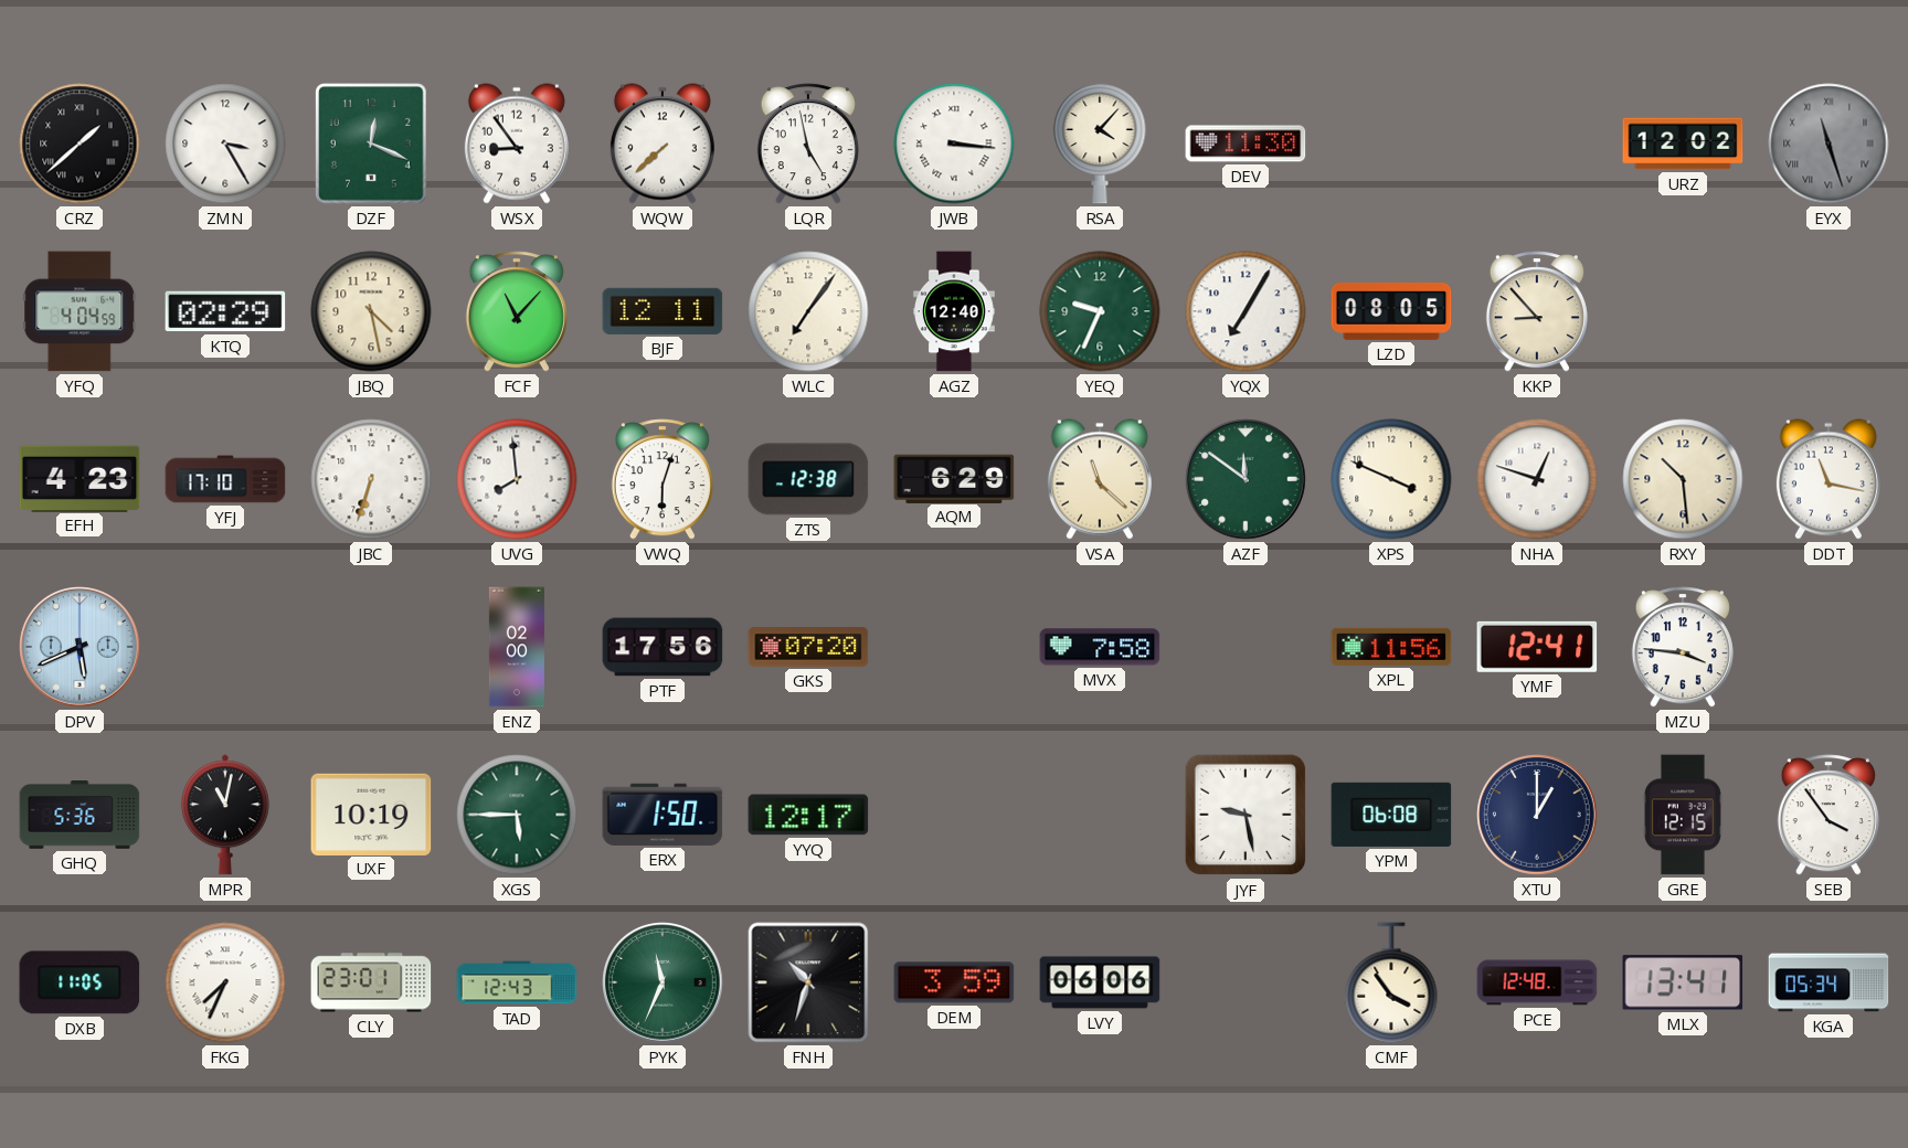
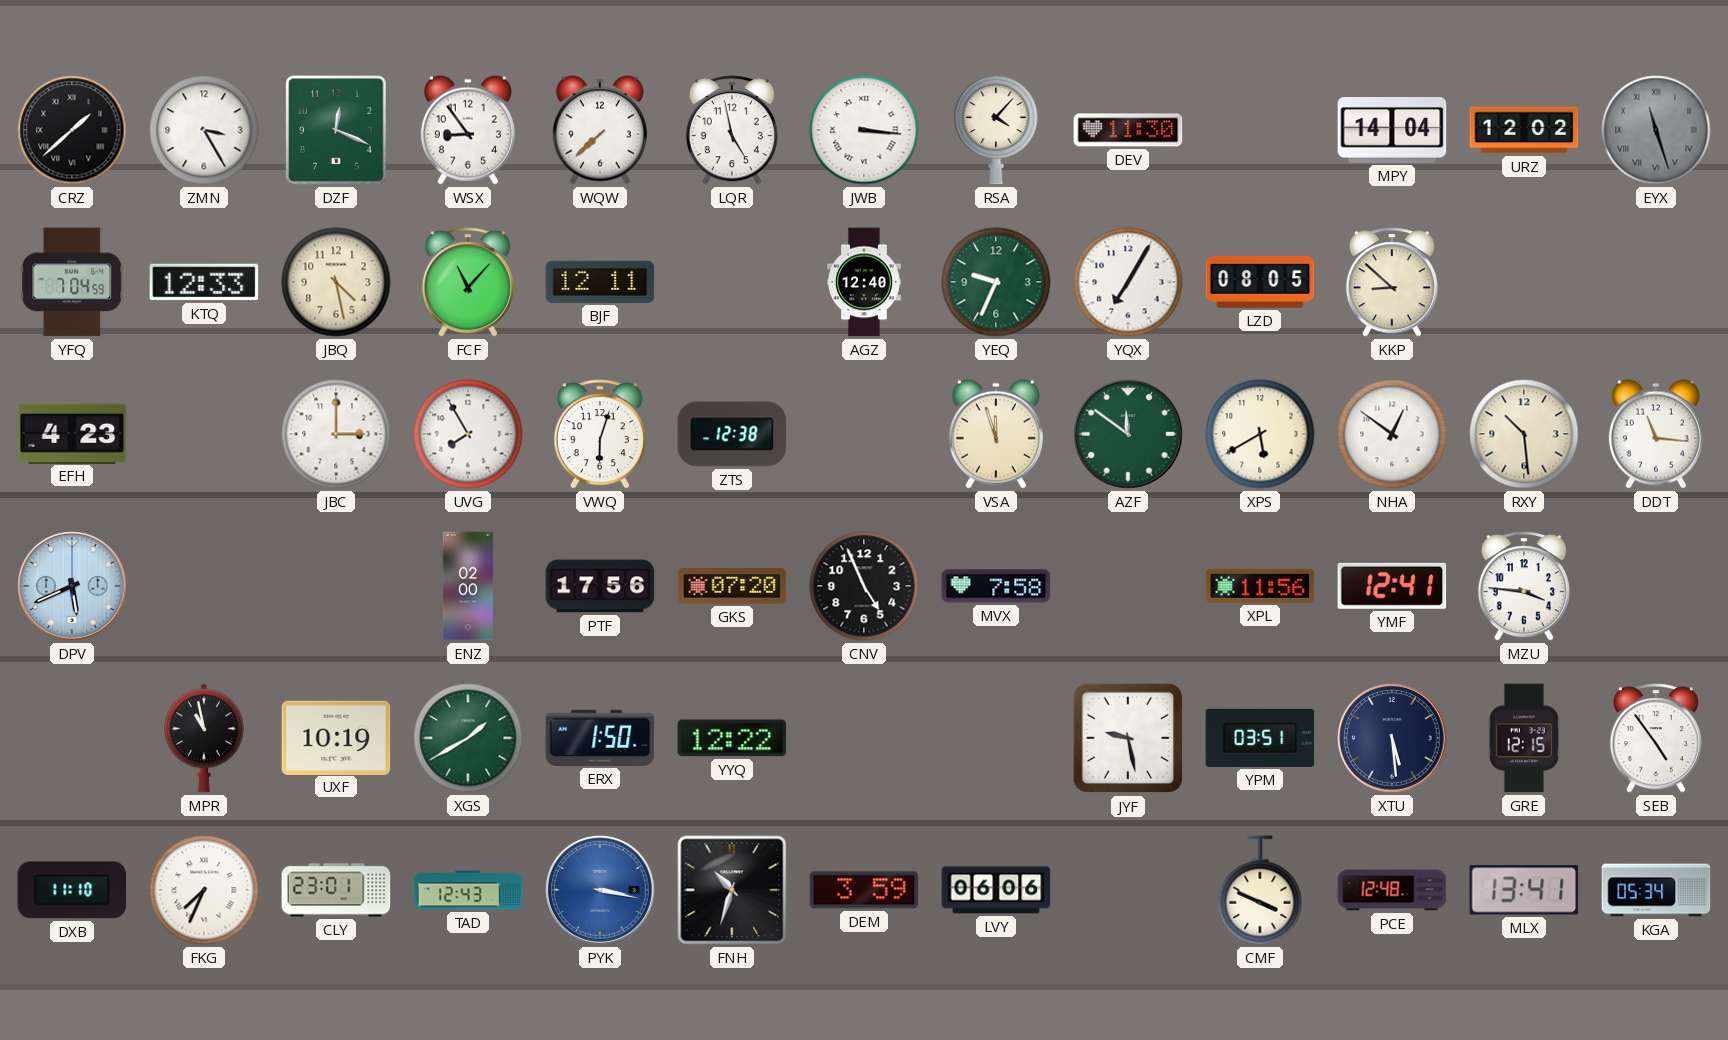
MPY: none -> 14:04
YFQ: 4:04 -> 7:04
KTQ: 02:29 -> 12:33
WLC: 7:06 -> none
KKP: 8:53 -> 8:52
YFJ: 17:10 -> none
JBC: 6:33 -> 3:00
UVG: 7:59 -> 7:55
AQM: 6:29 -> none
VSA: 11:22 -> 11:57
XPS: 3:49 -> 5:40
NHA: 12:48 -> 12:51
DDT: 11:17 -> 11:16
CNV: none -> 4:56
GHQ: 5:36 -> none
MPR: 11:02 -> 10:58
XGS: 5:45 -> 1:40
YYQ: 12:17 -> 12:22
YPM: 06:08 -> 03:51
XTU: 1:00 -> 5:29
SEB: 3:54 -> 4:54
DXB: 11:05 -> 11:10
PYK: 11:34 -> 3:17
PYK dial: green -> blue
CMF: 3:54 -> 3:49
